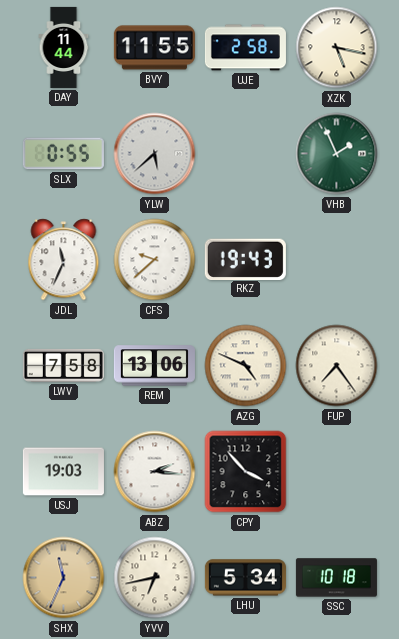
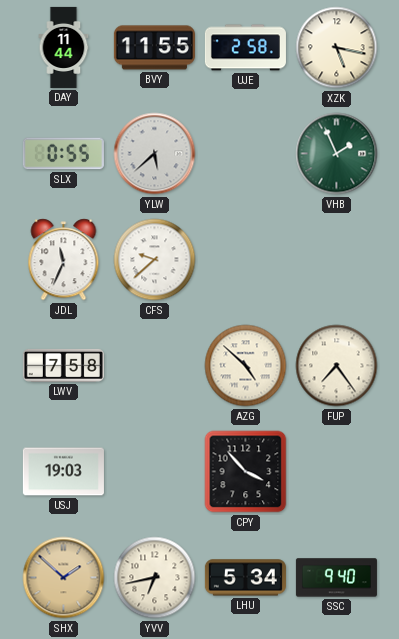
RKZ: 19:43 -> none
REM: 13:06 -> none
AZG: 4:49 -> 4:52
ABZ: 2:16 -> none
SHX: 11:34 -> 1:52
SSC: 10:18 -> 9:40
